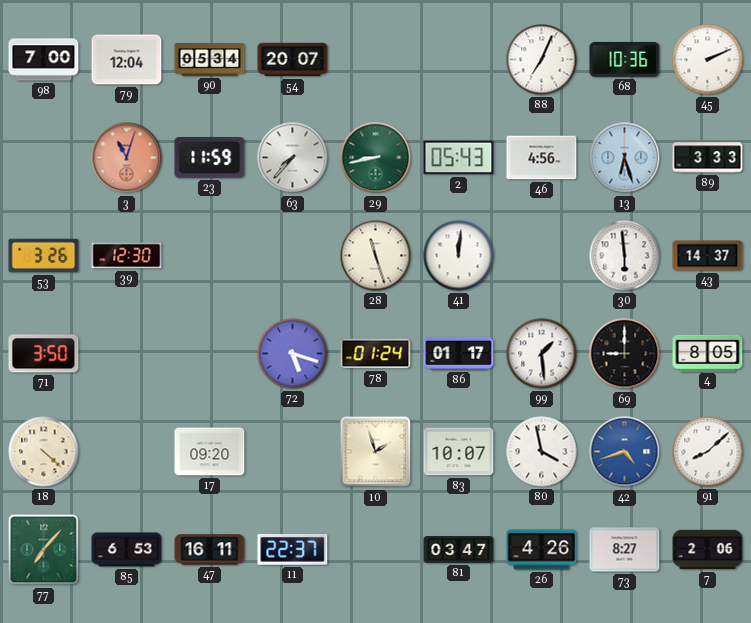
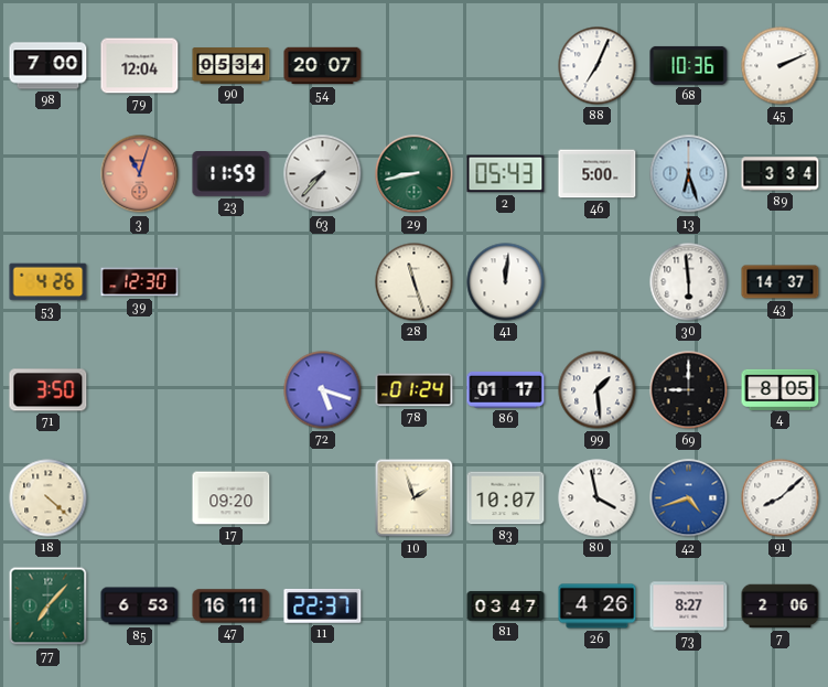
46: 4:56 -> 5:00
89: 3:33 -> 3:34
53: 3:26 -> 4:26
